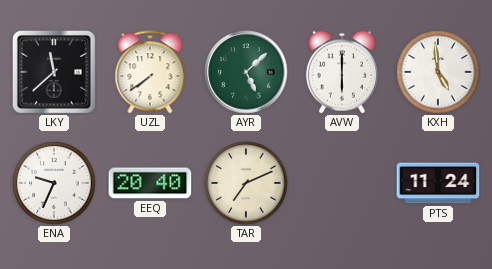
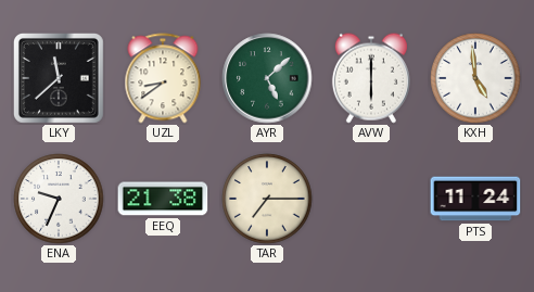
UZL: 7:39 -> 8:39
EEQ: 20:40 -> 21:38
TAR: 7:11 -> 7:15
